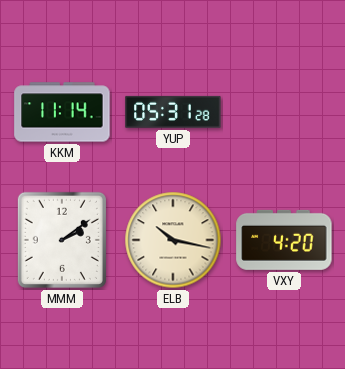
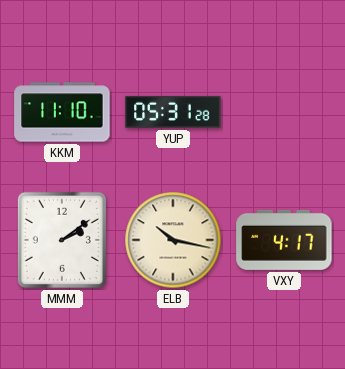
KKM: 11:14 -> 11:10
VXY: 4:20 -> 4:17
